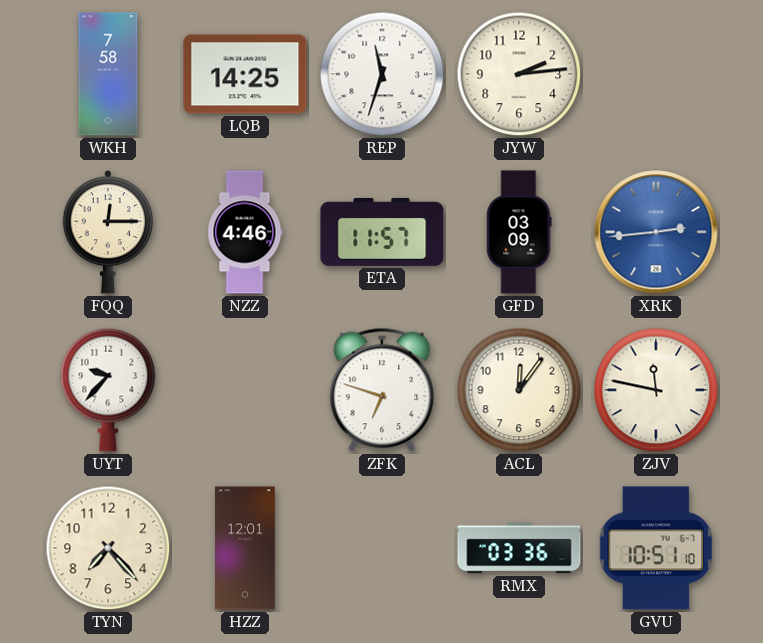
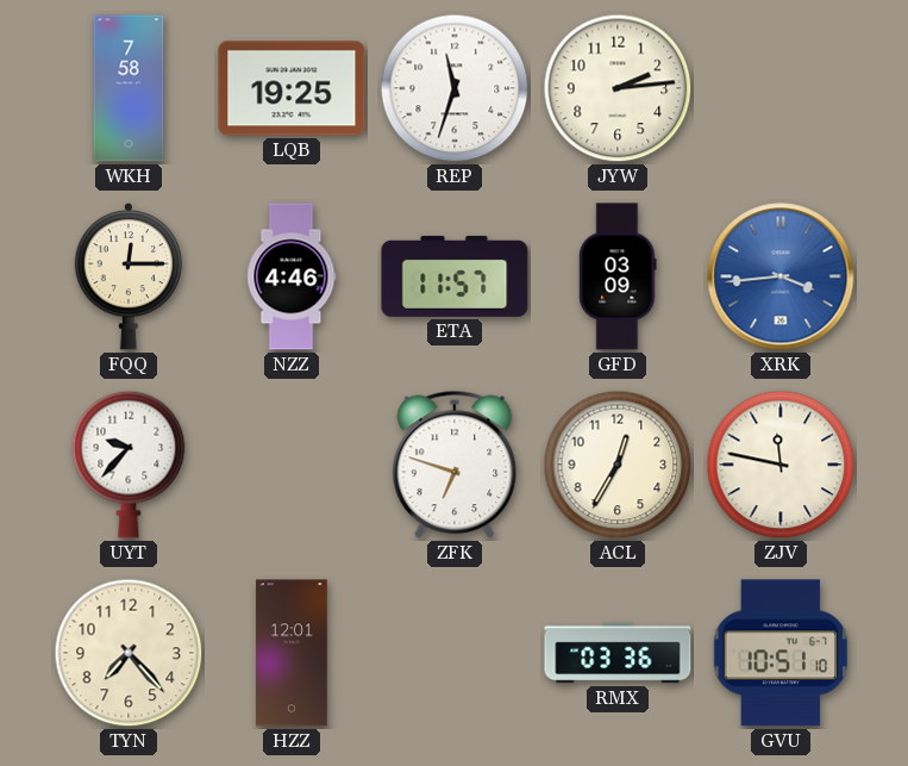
LQB: 14:25 -> 19:25
XRK: 2:44 -> 3:44
ACL: 12:06 -> 12:35
